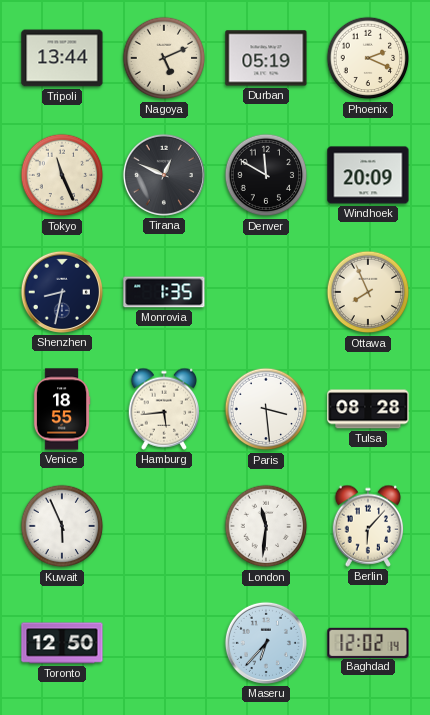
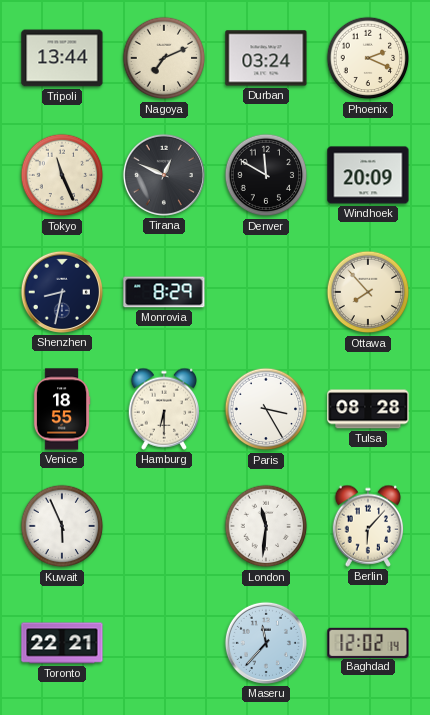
Nagoya: 5:11 -> 7:11
Durban: 05:19 -> 03:24
Monrovia: 1:35 -> 8:29
Ottawa: 7:56 -> 7:53
Hamburg: 5:44 -> 6:30
Paris: 3:29 -> 3:25
Toronto: 12:50 -> 22:21
Maseru: 6:37 -> 11:37
